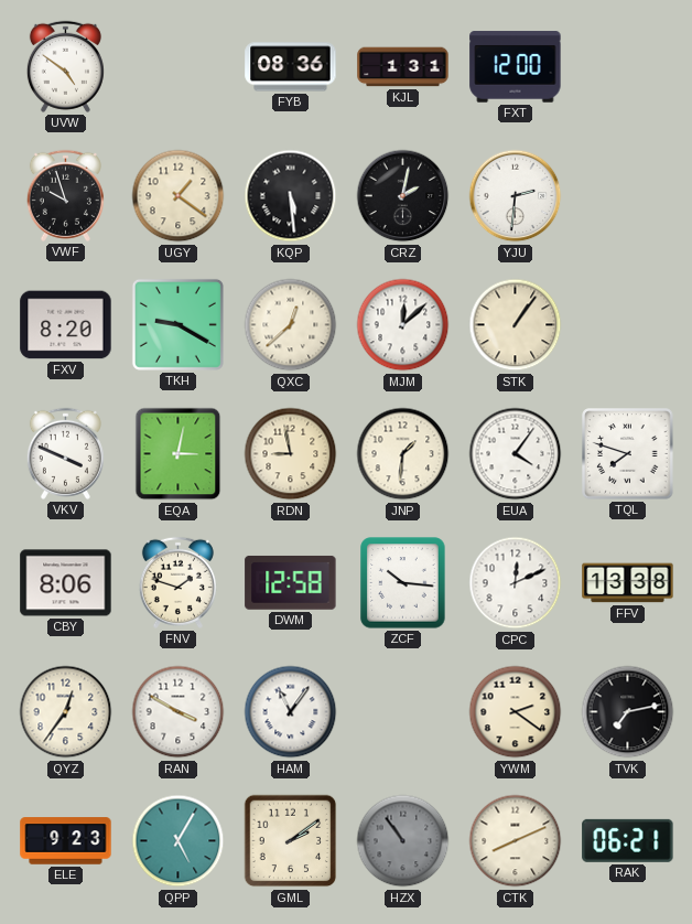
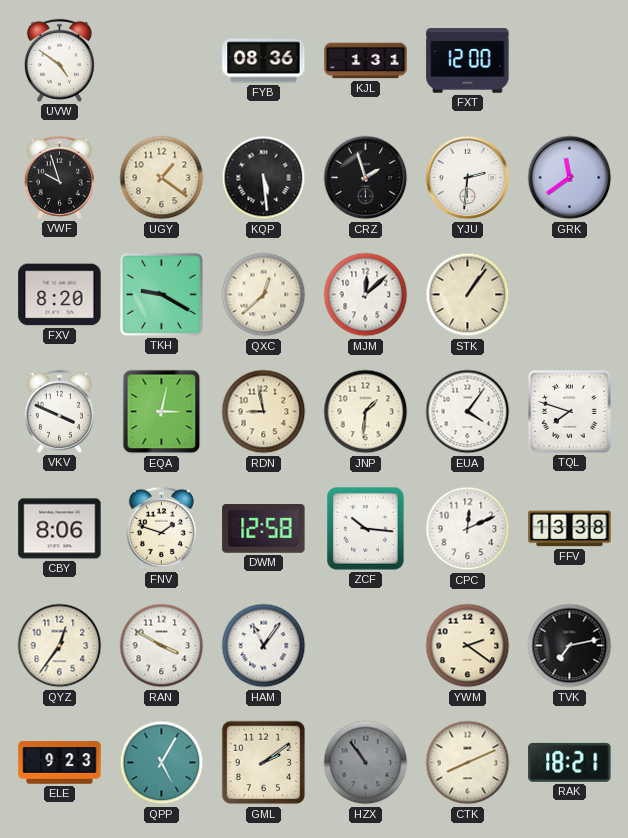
CRZ: 2:02 -> 1:57
GRK: none -> 11:39
RAK: 06:21 -> 18:21
